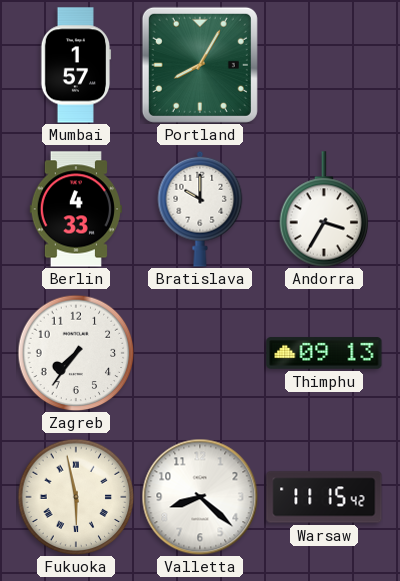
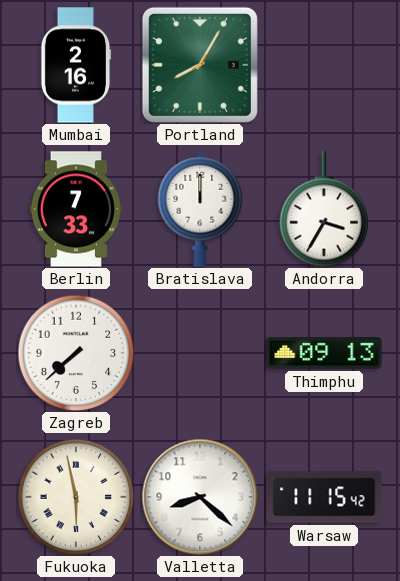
Mumbai: 1:57 -> 2:16
Berlin: 4:33 -> 7:33
Bratislava: 10:00 -> 12:00
Zagreb: 7:36 -> 7:38
